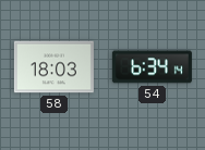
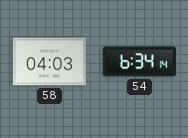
58: 18:03 -> 04:03
